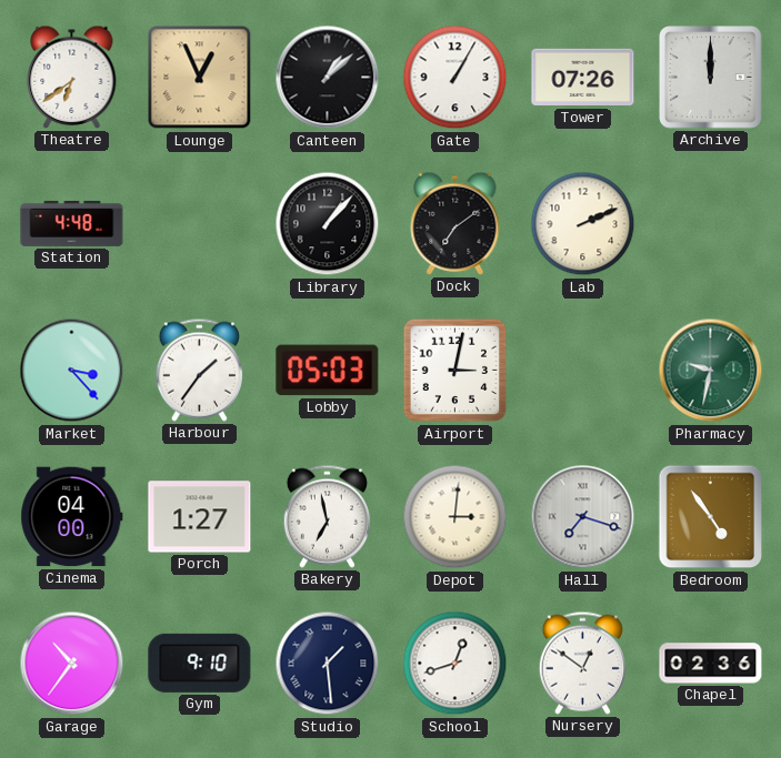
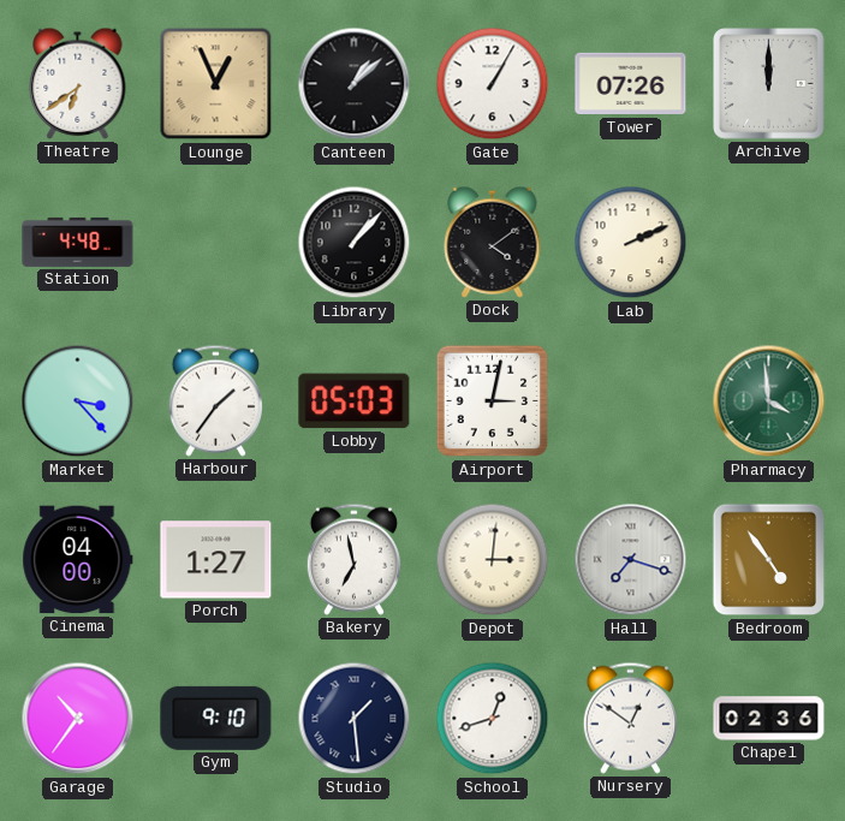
Dock: 7:09 -> 4:09
Pharmacy: 9:32 -> 3:59
